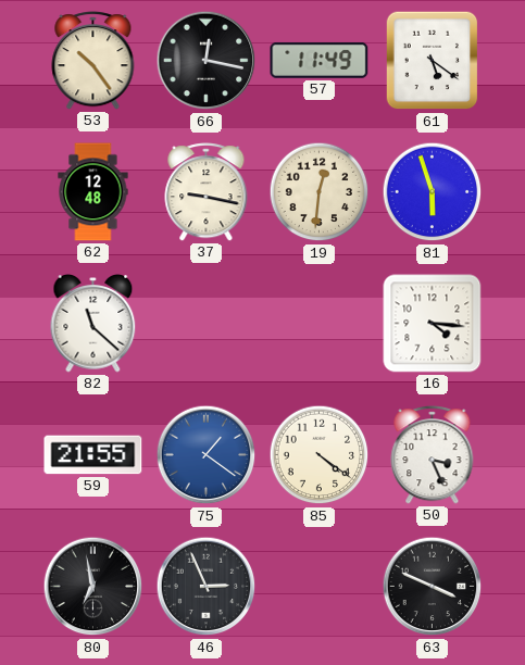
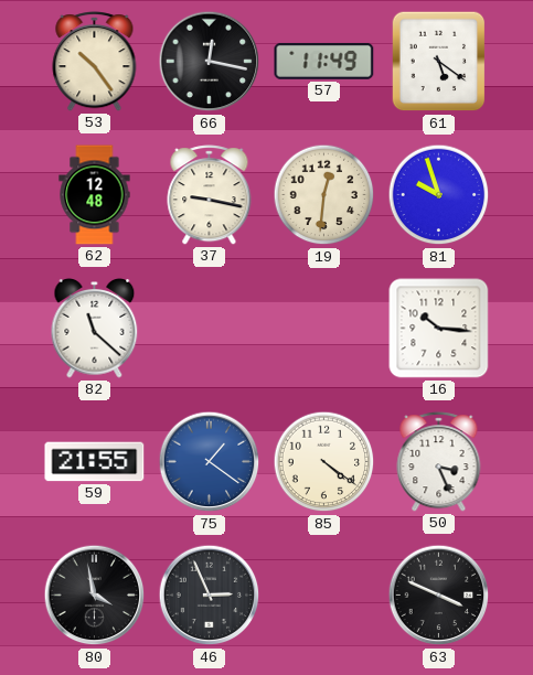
81: 5:57 -> 9:57
16: 4:16 -> 10:16
80: 6:58 -> 3:58
